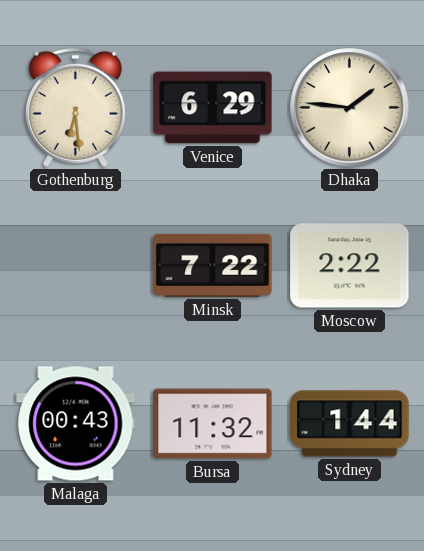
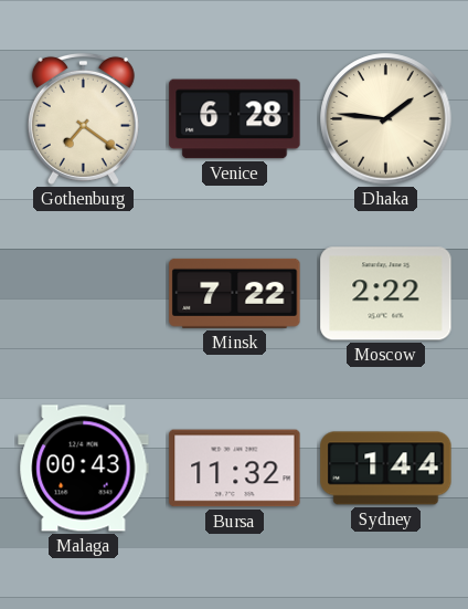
Gothenburg: 6:29 -> 7:21
Venice: 6:29 -> 6:28
